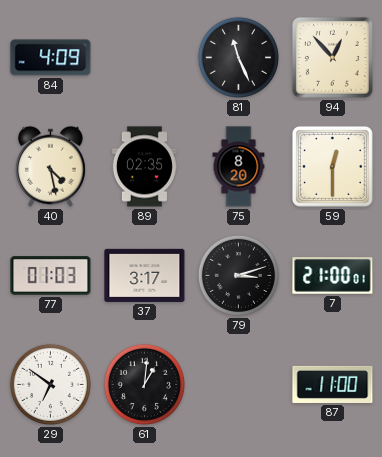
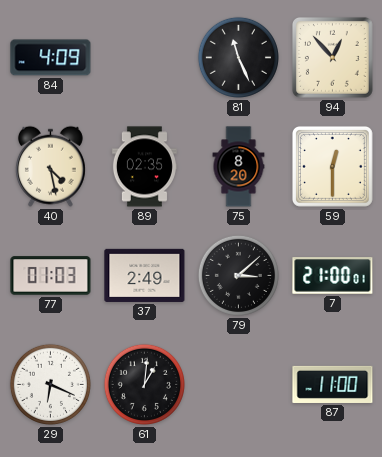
37: 3:17 -> 2:49
79: 3:12 -> 3:08
29: 6:51 -> 6:19
